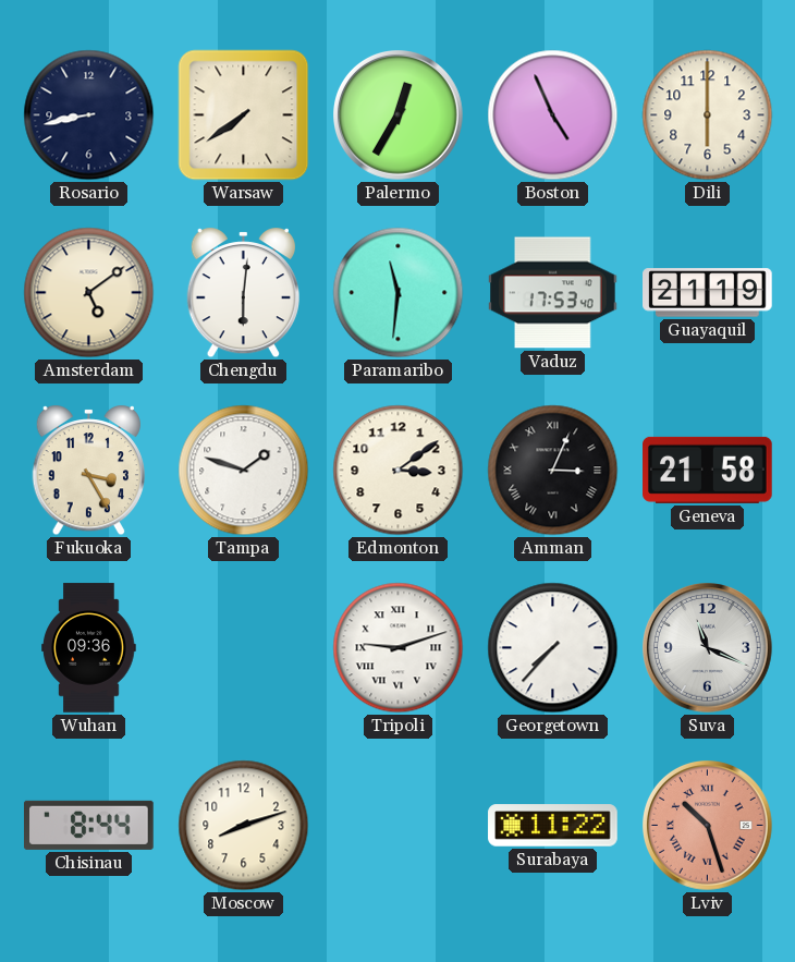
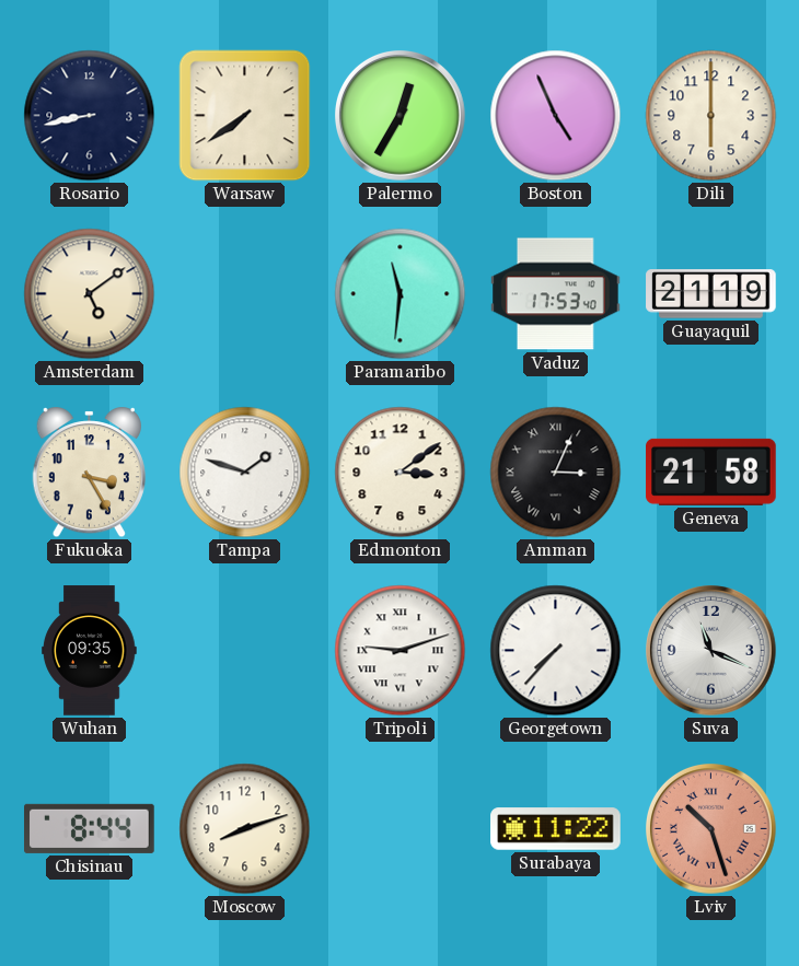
Chengdu: 6:01 -> none
Wuhan: 09:36 -> 09:35
